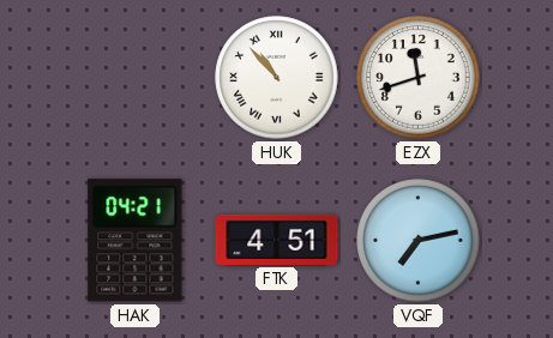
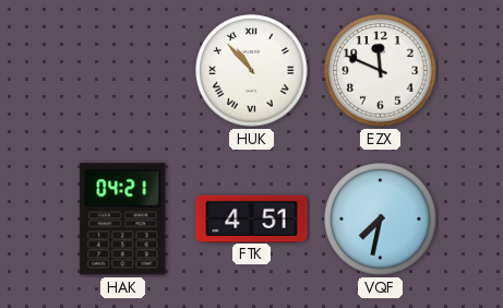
EZX: 11:42 -> 11:49
VQF: 7:13 -> 7:32
